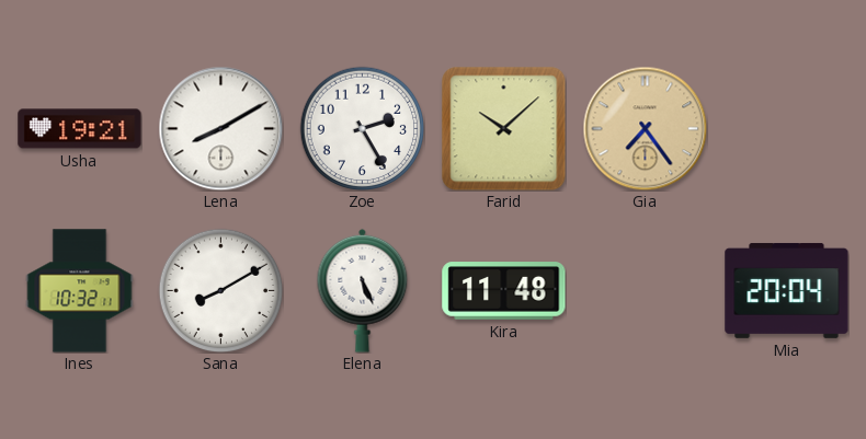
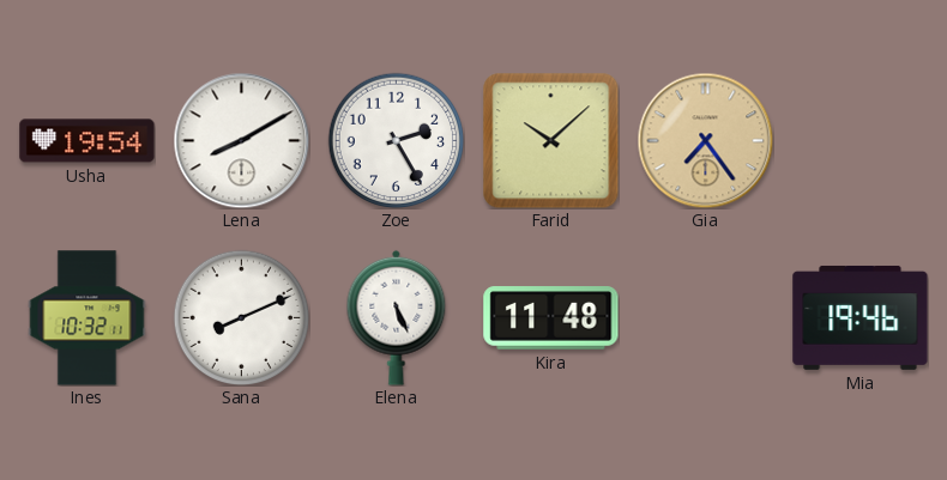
Usha: 19:21 -> 19:54
Sana: 8:10 -> 8:11
Mia: 20:04 -> 19:46
